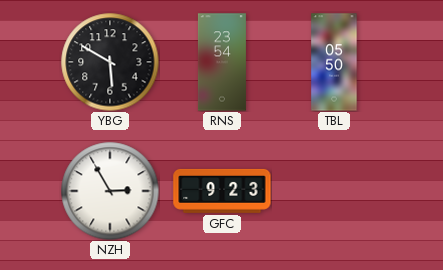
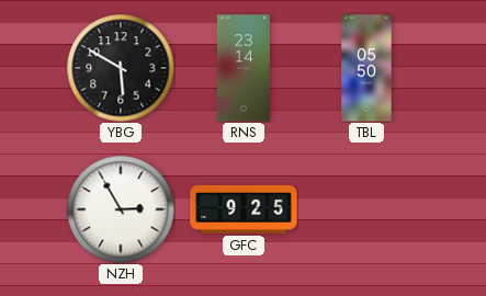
RNS: 23:54 -> 23:14
GFC: 9:23 -> 9:25
